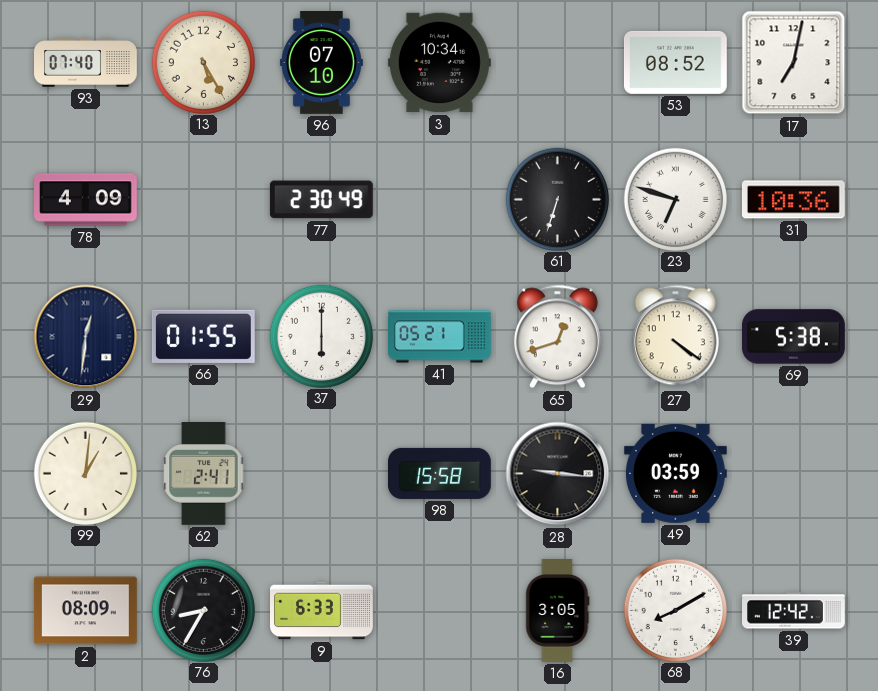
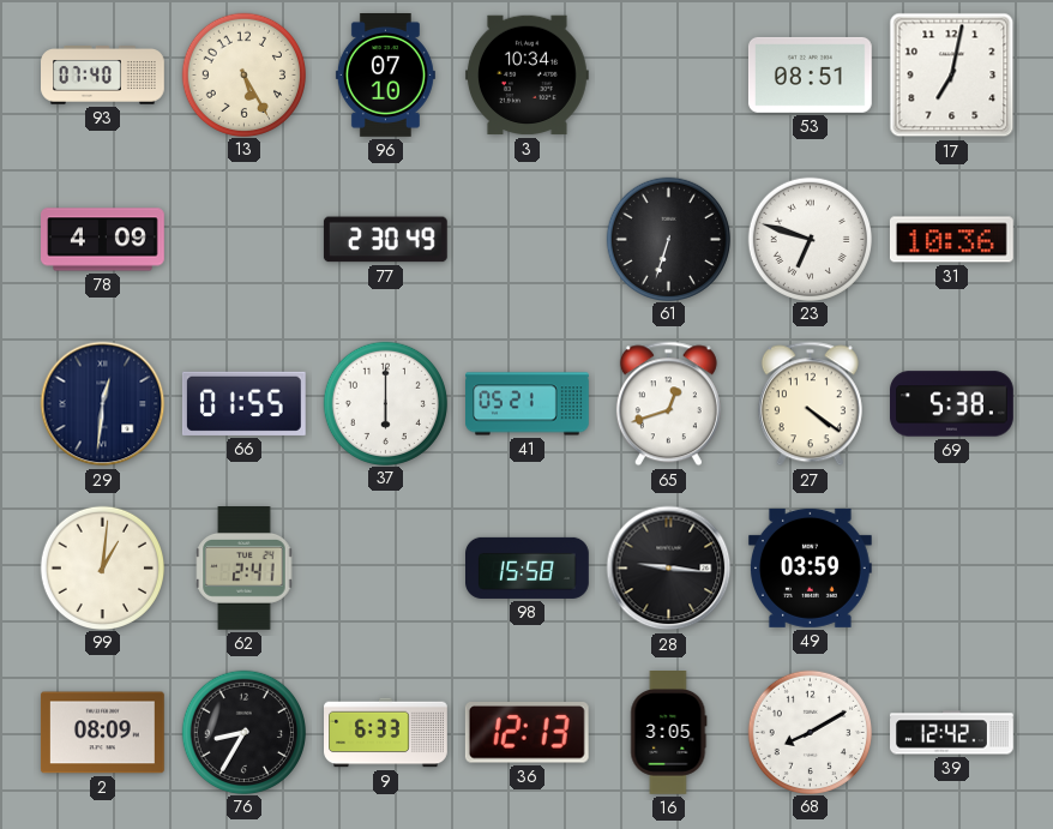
53: 08:52 -> 08:51
36: none -> 12:13
